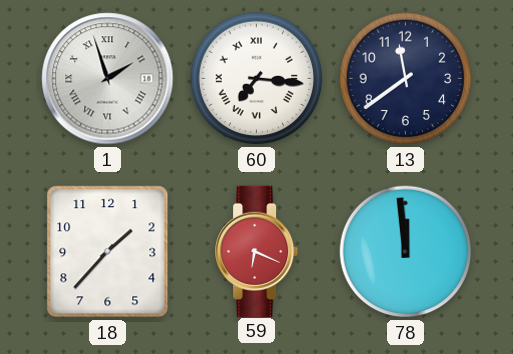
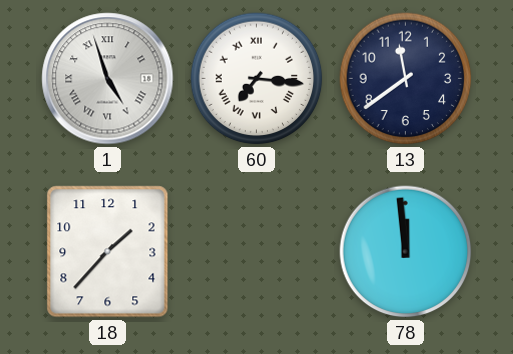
1: 1:57 -> 4:57
59: 6:19 -> none
